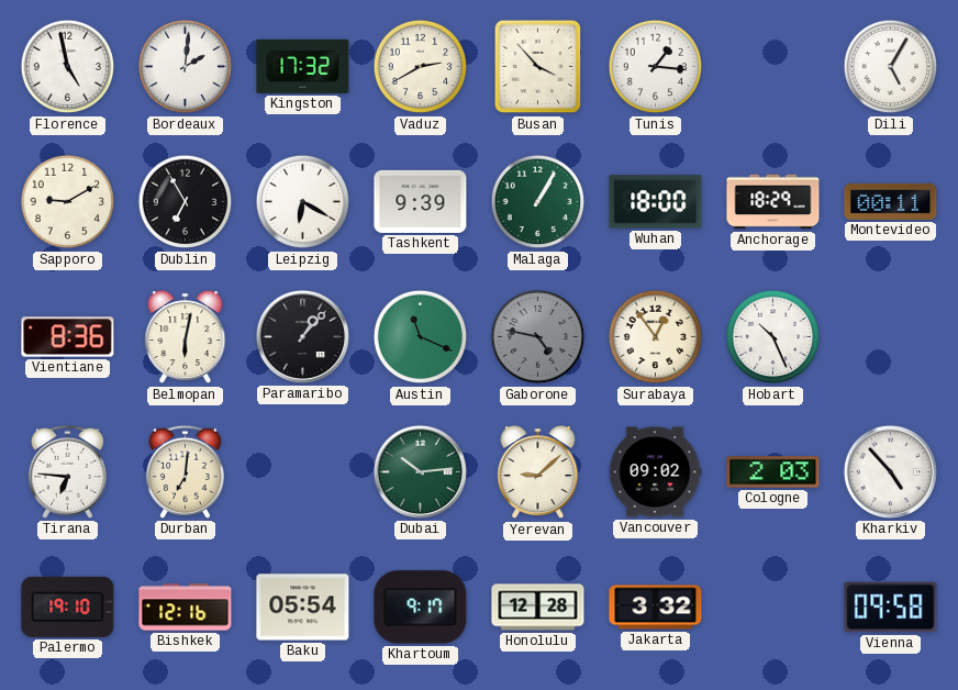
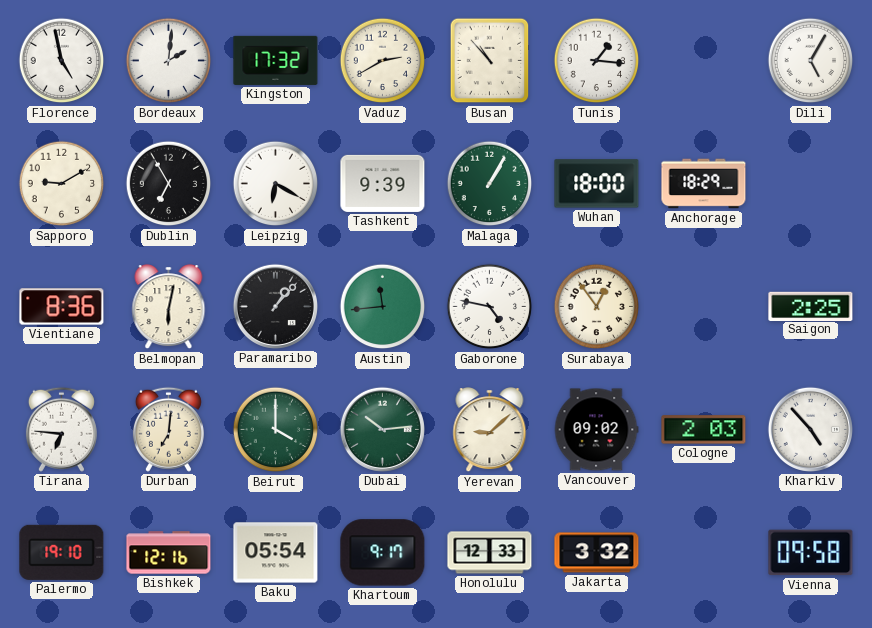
Busan: 3:53 -> 10:53
Montevideo: 00:11 -> none
Austin: 11:19 -> 11:44
Gaborone dial: grey -> white
Hobart: 10:26 -> none
Saigon: none -> 2:25
Beirut: none -> 4:00
Honolulu: 12:28 -> 12:33
